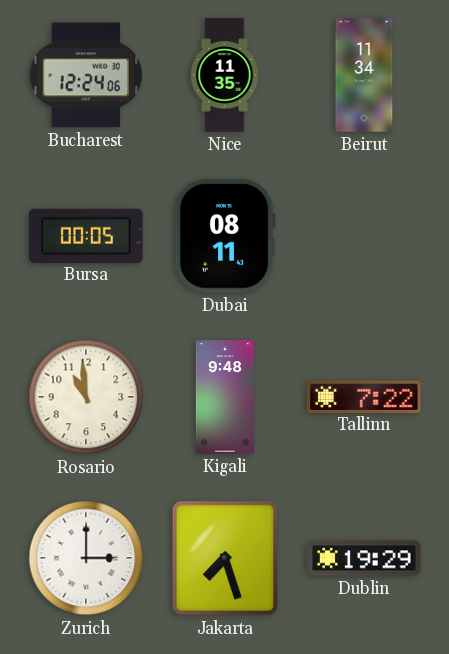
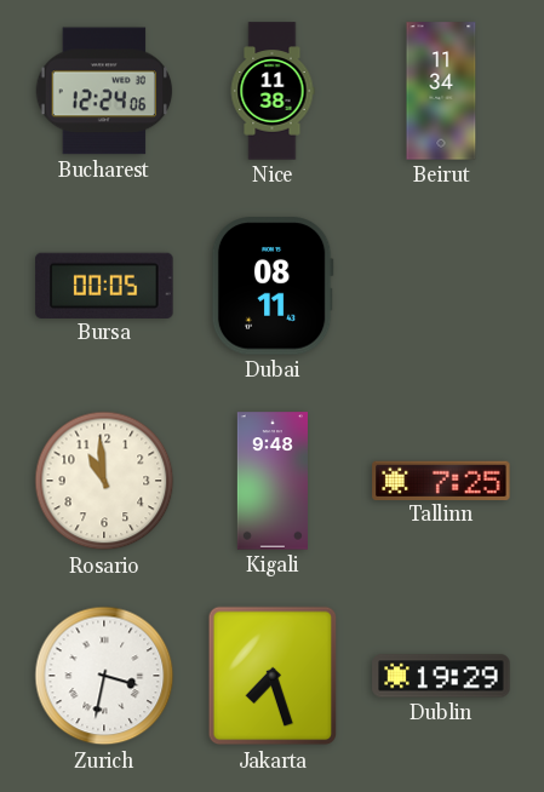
Nice: 11:35 -> 11:38
Tallinn: 7:22 -> 7:25
Zurich: 3:00 -> 3:32
